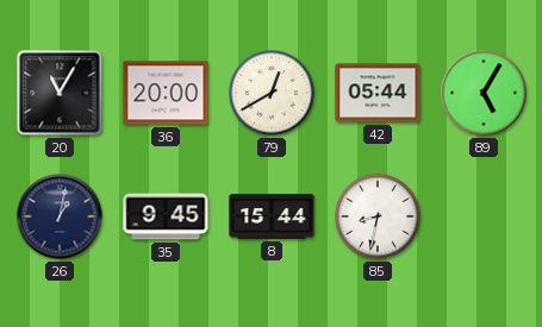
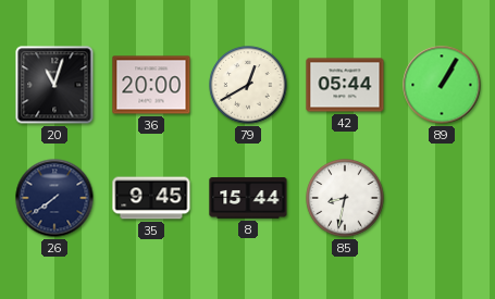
20: 11:05 -> 11:03
89: 5:05 -> 1:05
26: 1:02 -> 7:39
